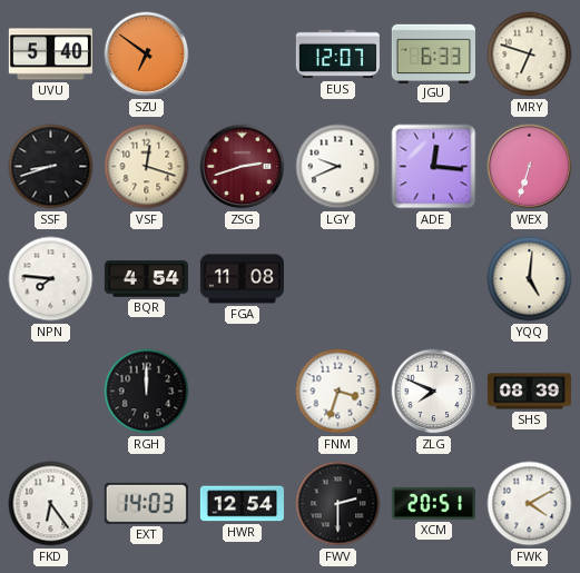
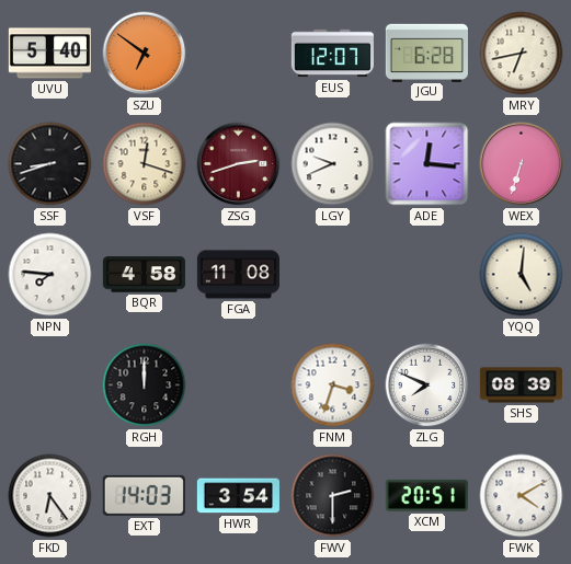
JGU: 6:33 -> 6:28
MRY: 6:48 -> 6:43
BQR: 4:54 -> 4:58
HWR: 12:54 -> 3:54
